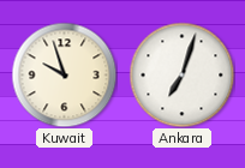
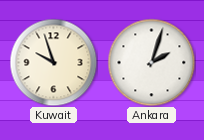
Ankara: 7:03 -> 2:03
